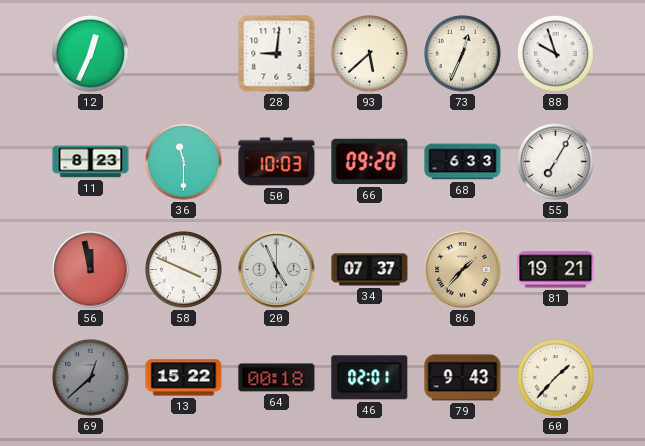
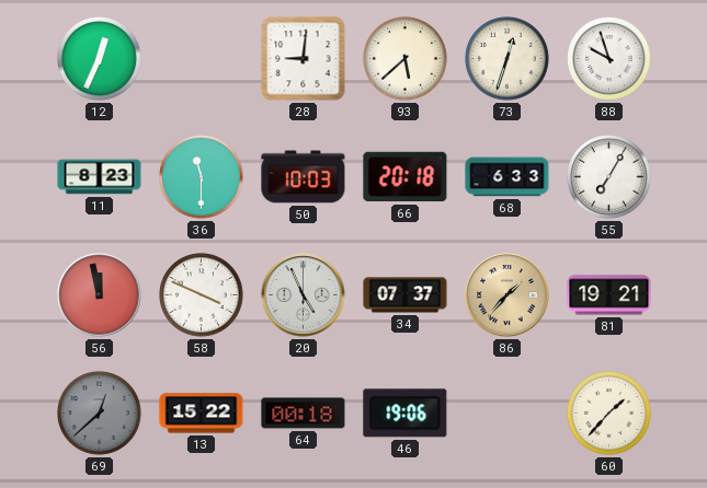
73: 12:34 -> 12:33
66: 09:20 -> 20:18
46: 02:01 -> 19:06
79: 9:43 -> none
